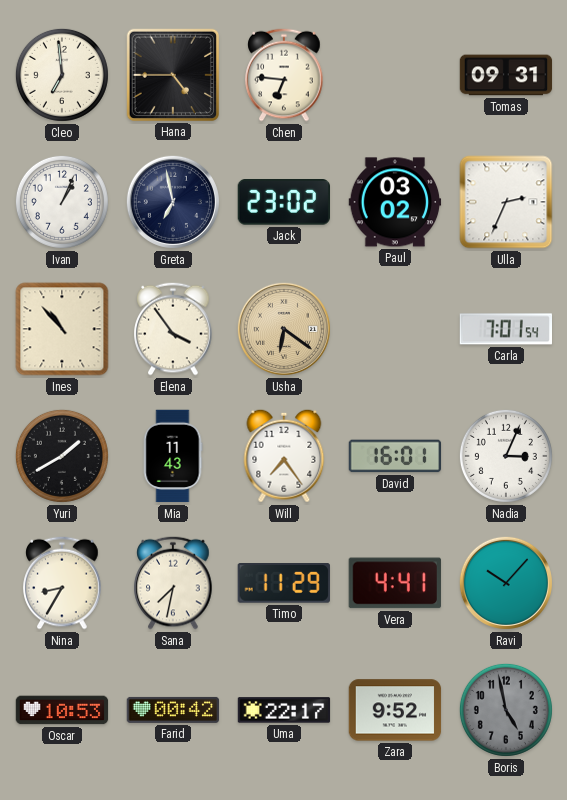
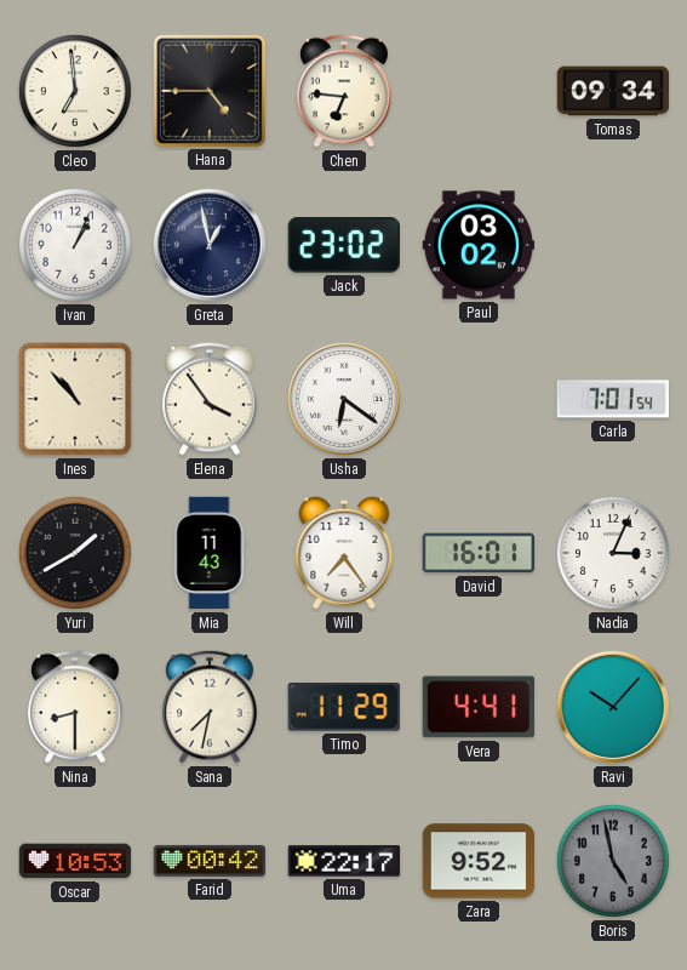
Tomas: 09:31 -> 09:34
Greta: 6:58 -> 12:58
Ulla: 2:34 -> none
Usha dial: champagne -> white
Nina: 8:35 -> 8:30
